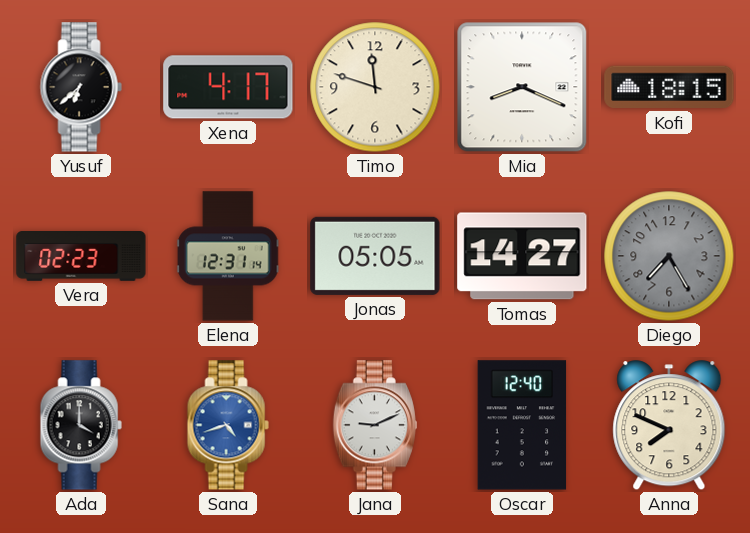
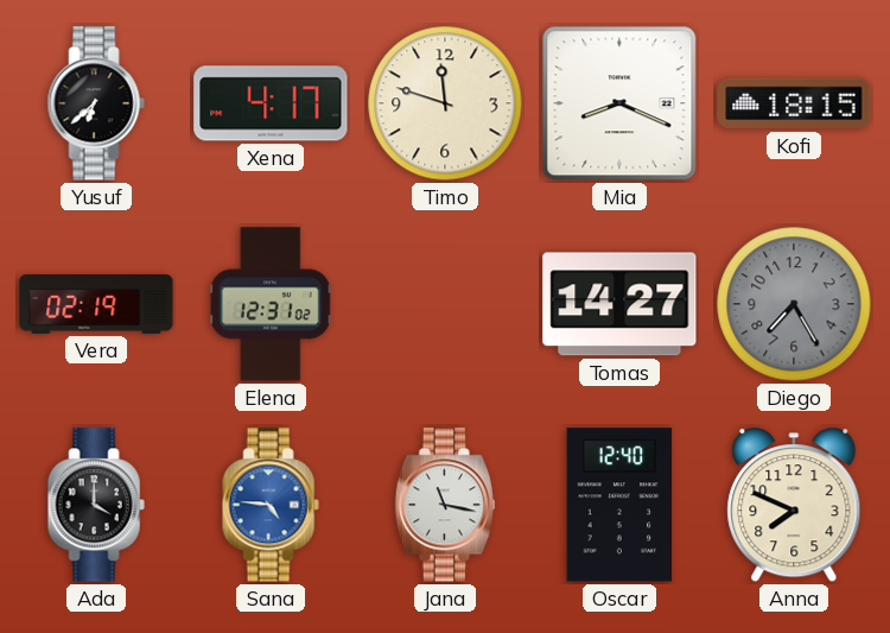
Vera: 02:23 -> 02:19
Elena: 12:31:14 -> 12:31:02
Jonas: 05:05 -> none
Sana: 4:42 -> 4:46
Jana: 9:11 -> 11:17
